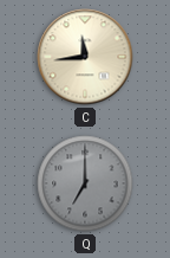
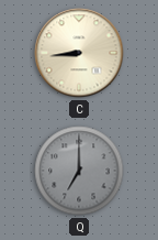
C: 11:44 -> 8:44
